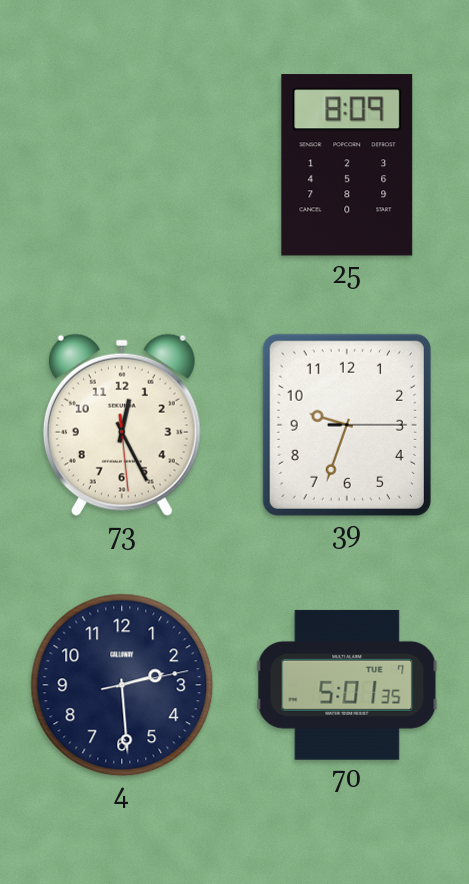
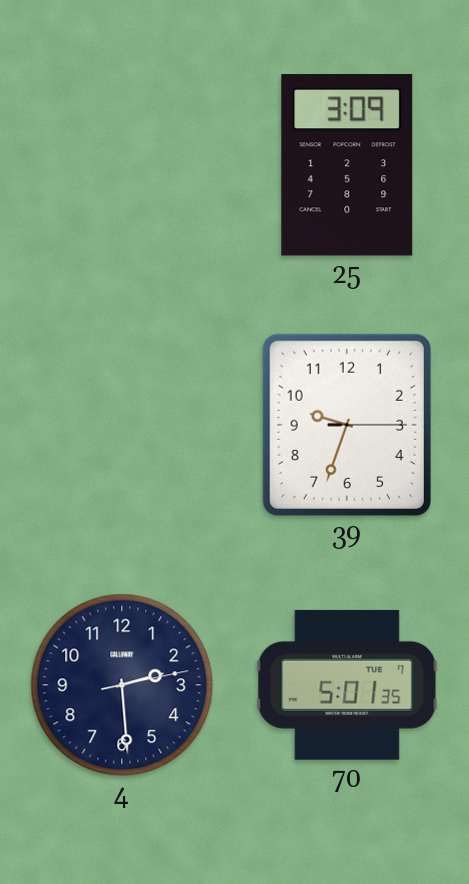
25: 8:09 -> 3:09
73: 12:25 -> none
